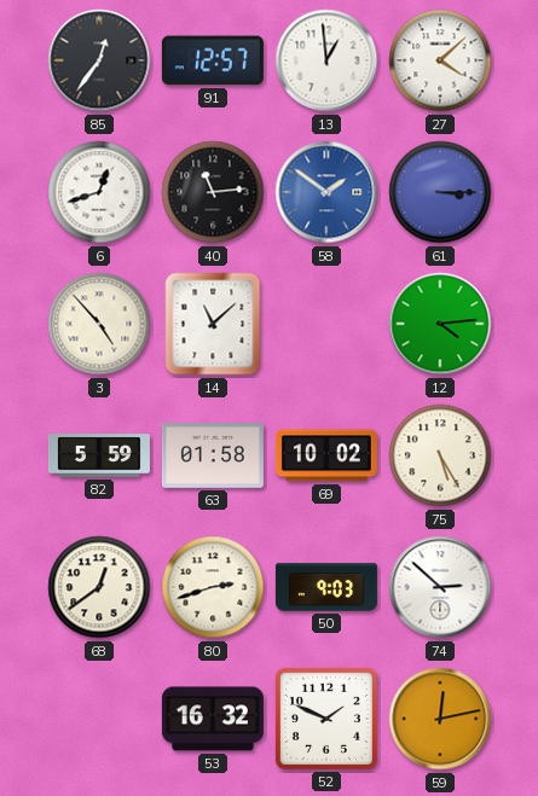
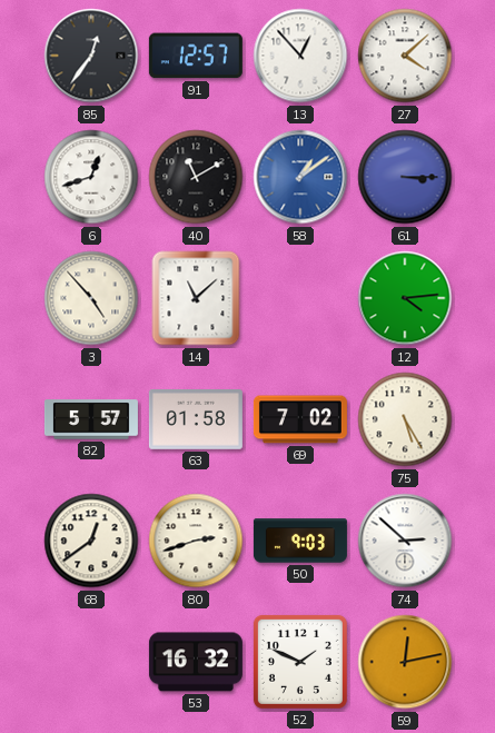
13: 12:59 -> 12:53
40: 11:14 -> 11:10
58: 1:51 -> 1:09
82: 5:59 -> 5:57
69: 10:02 -> 7:02
